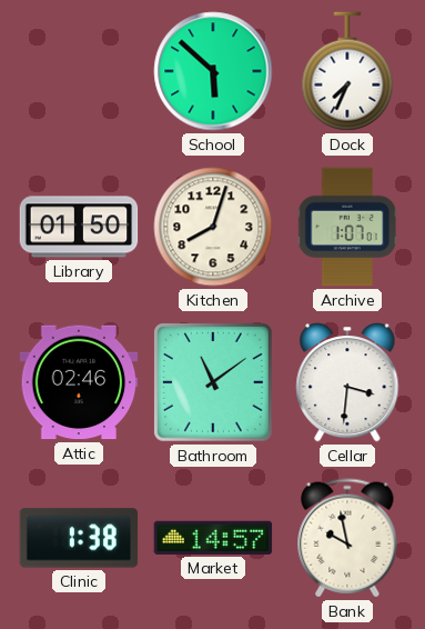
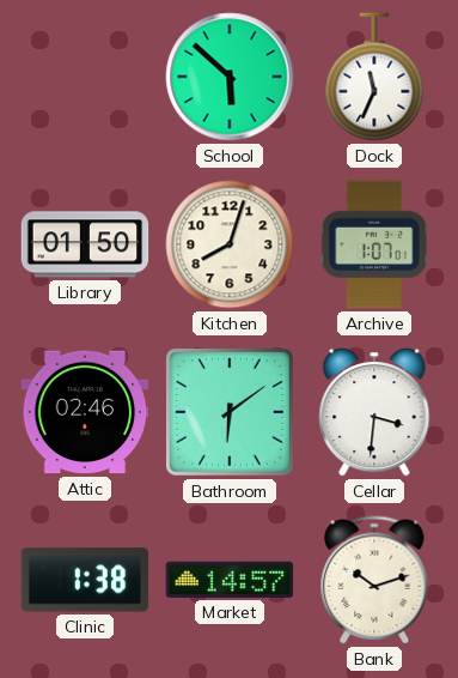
Dock: 7:34 -> 11:34
Bathroom: 11:09 -> 6:09
Bank: 9:58 -> 10:12
